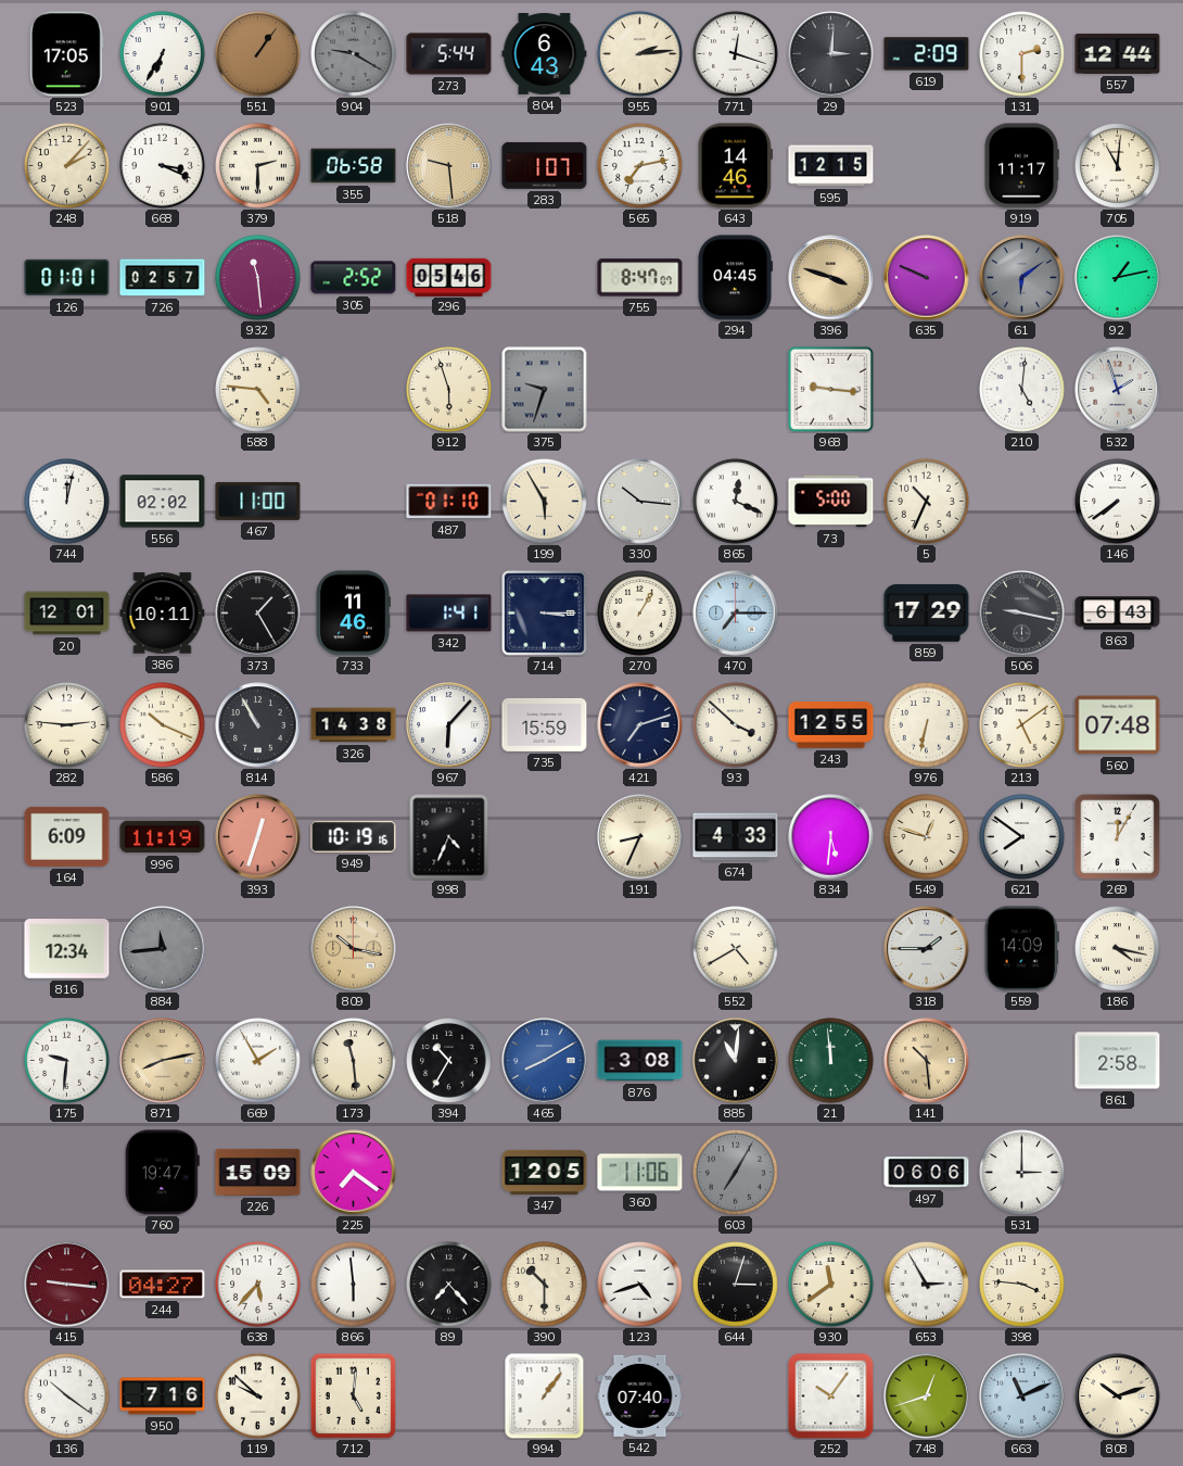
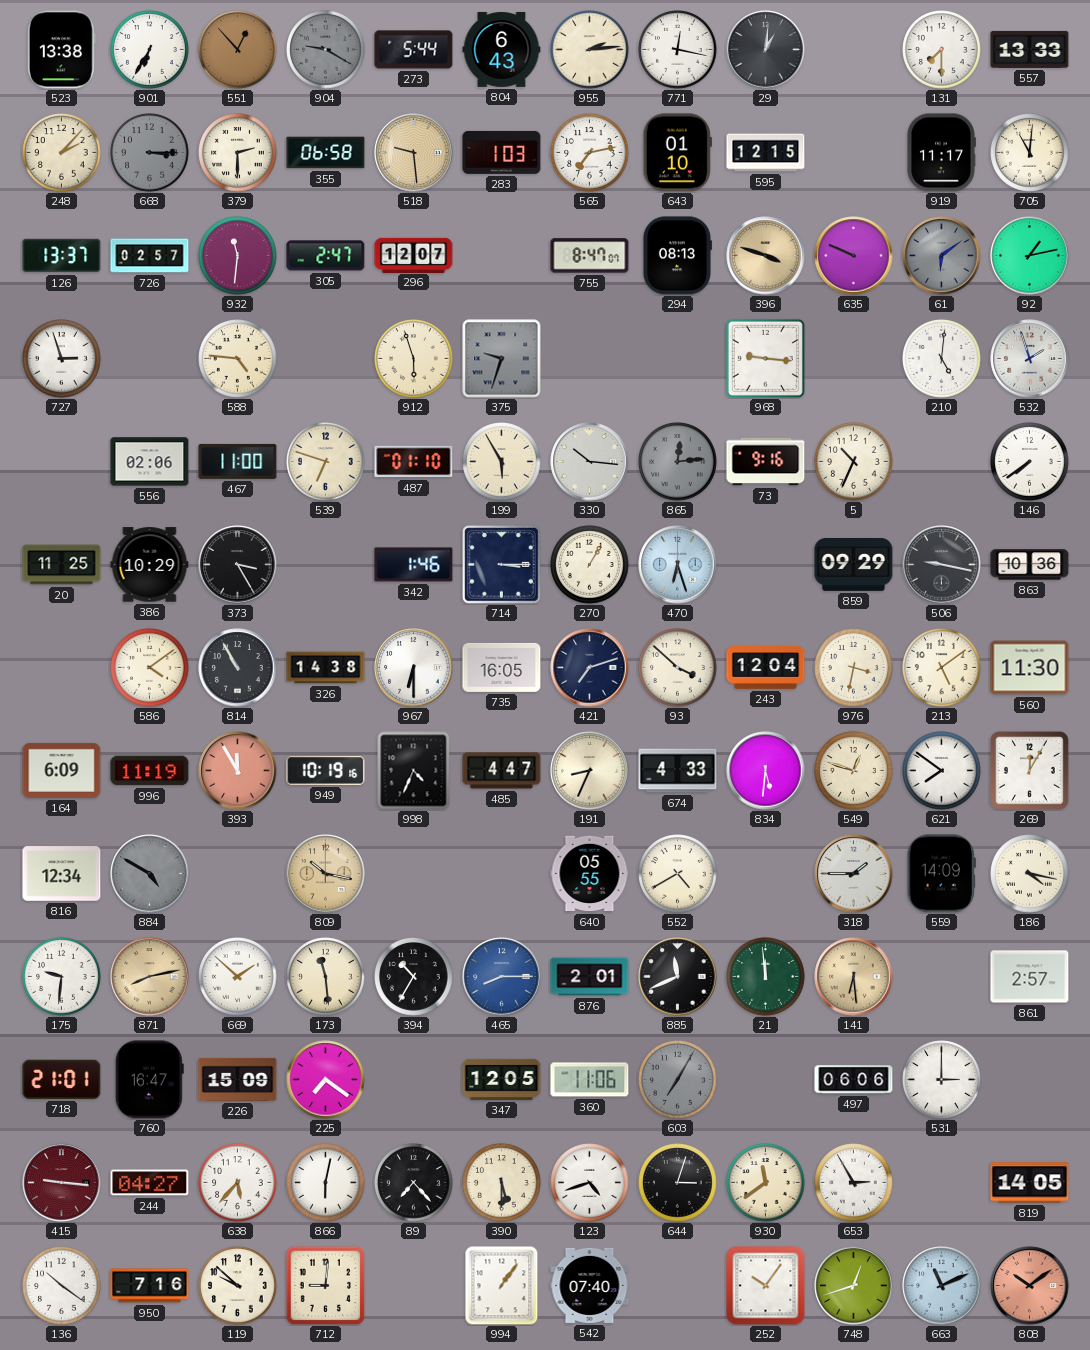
523: 17:05 -> 13:38
551: 1:06 -> 12:53
771: 12:18 -> 12:17
29: 3:01 -> 1:01
619: 2:09 -> none
131: 2:30 -> 7:30
557: 12:44 -> 13:33
668: 3:19 -> 3:15
668 dial: white -> grey
283: 1:07 -> 1:03
643: 14:46 -> 01:10
126: 01:01 -> 13:37
932: 11:29 -> 11:31
305: 2:52 -> 2:47
296: 05:46 -> 12:07
294: 04:45 -> 08:13
727: none -> 2:57
744: 12:02 -> none
556: 02:02 -> 02:06
539: none -> 6:48
865: 12:19 -> 12:14
865 dial: white -> grey
73: 5:00 -> 9:16
20: 12:01 -> 11:25
386: 10:11 -> 10:29
373: 1:25 -> 3:25
733: 11:46 -> none
342: 1:41 -> 1:46
470: 7:15 -> 6:27
859: 17:29 -> 09:29
863: 6:43 -> 10:36
282: 2:46 -> none
586: 10:19 -> 4:09
967: 6:07 -> 6:30
735: 15:59 -> 16:05
243: 12:55 -> 12:04
976: 6:32 -> 3:32
560: 07:48 -> 11:30
393: 12:33 -> 11:55
485: none -> 4:47
884: 11:44 -> 4:50
640: none -> 05:55
669: 1:55 -> 1:52
465: 8:10 -> 8:15
876: 3:08 -> 2:01
885: 11:01 -> 11:41
141: 10:29 -> 6:29
861: 2:58 -> 2:57
718: none -> 21:01
760: 19:47 -> 16:47
866: 5:59 -> 6:02
390: 10:30 -> 5:30
398: 3:46 -> none
819: none -> 14:05
712: 5:01 -> 9:01
808: 10:12 -> 10:09
808 dial: cream -> salmon
